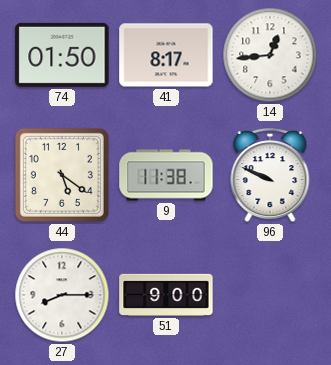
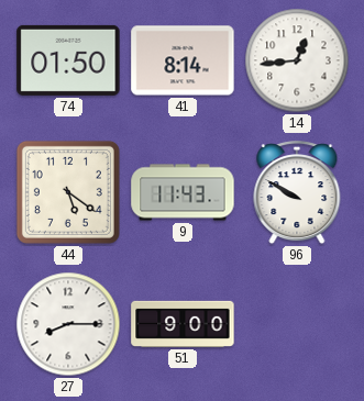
41: 8:17 -> 8:14
9: 11:38 -> 11:43
96: 9:49 -> 9:50
